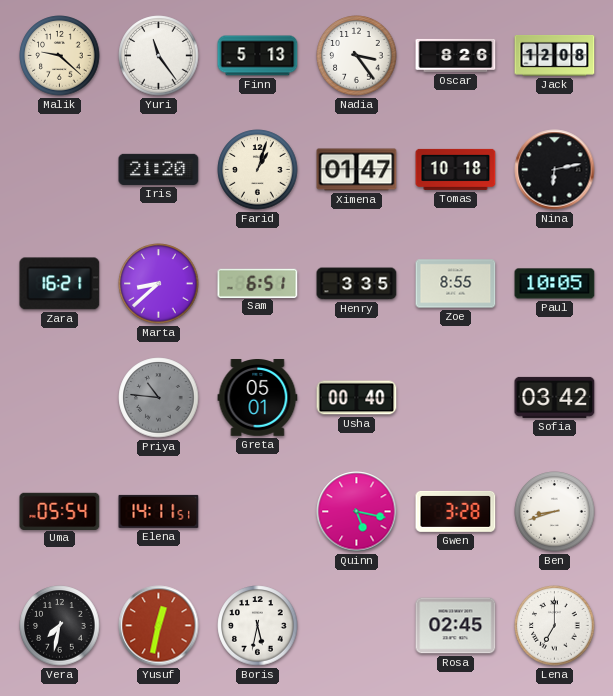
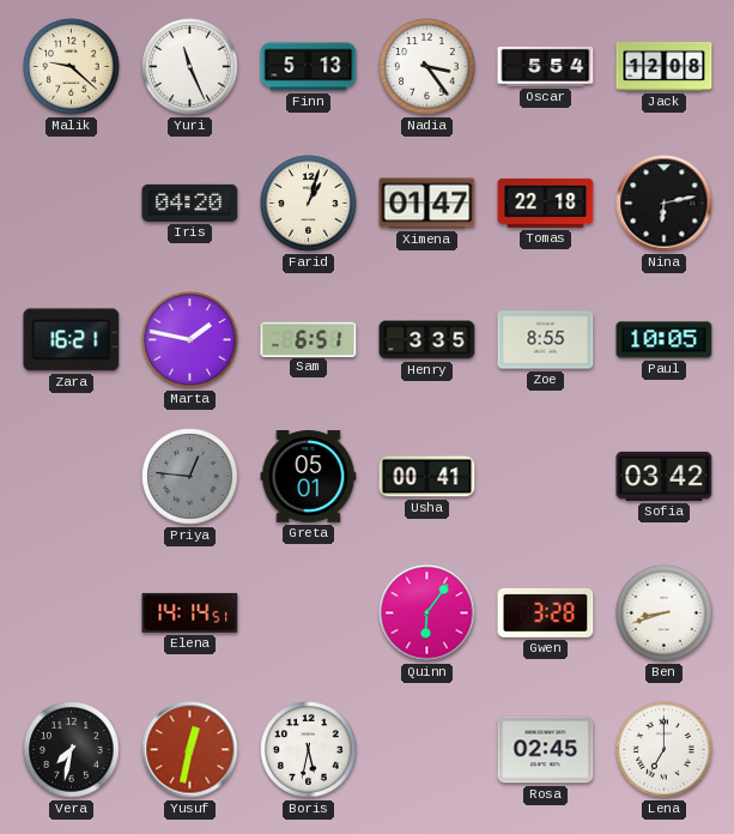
Yuri: 11:24 -> 11:26
Oscar: 8:26 -> 5:54
Iris: 21:20 -> 04:20
Tomas: 10:18 -> 22:18
Marta: 8:38 -> 1:47
Priya: 10:46 -> 12:46
Usha: 00:40 -> 00:41
Uma: 05:54 -> none
Elena: 14:11 -> 14:14
Quinn: 5:17 -> 6:06
